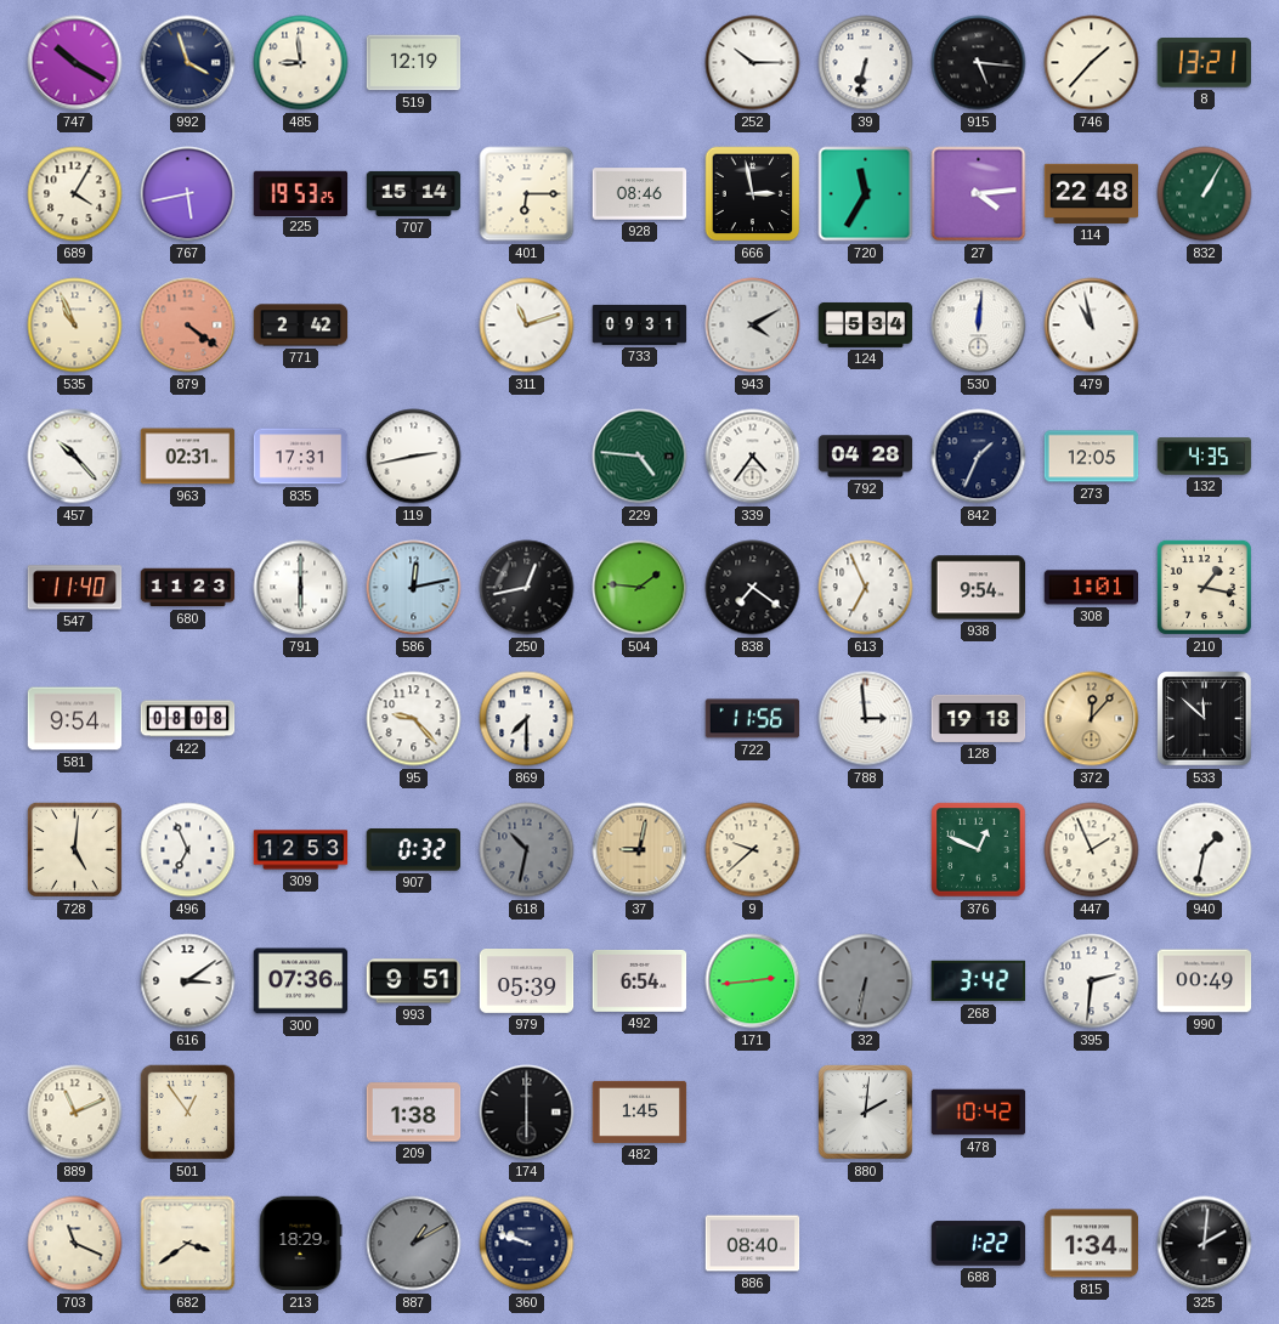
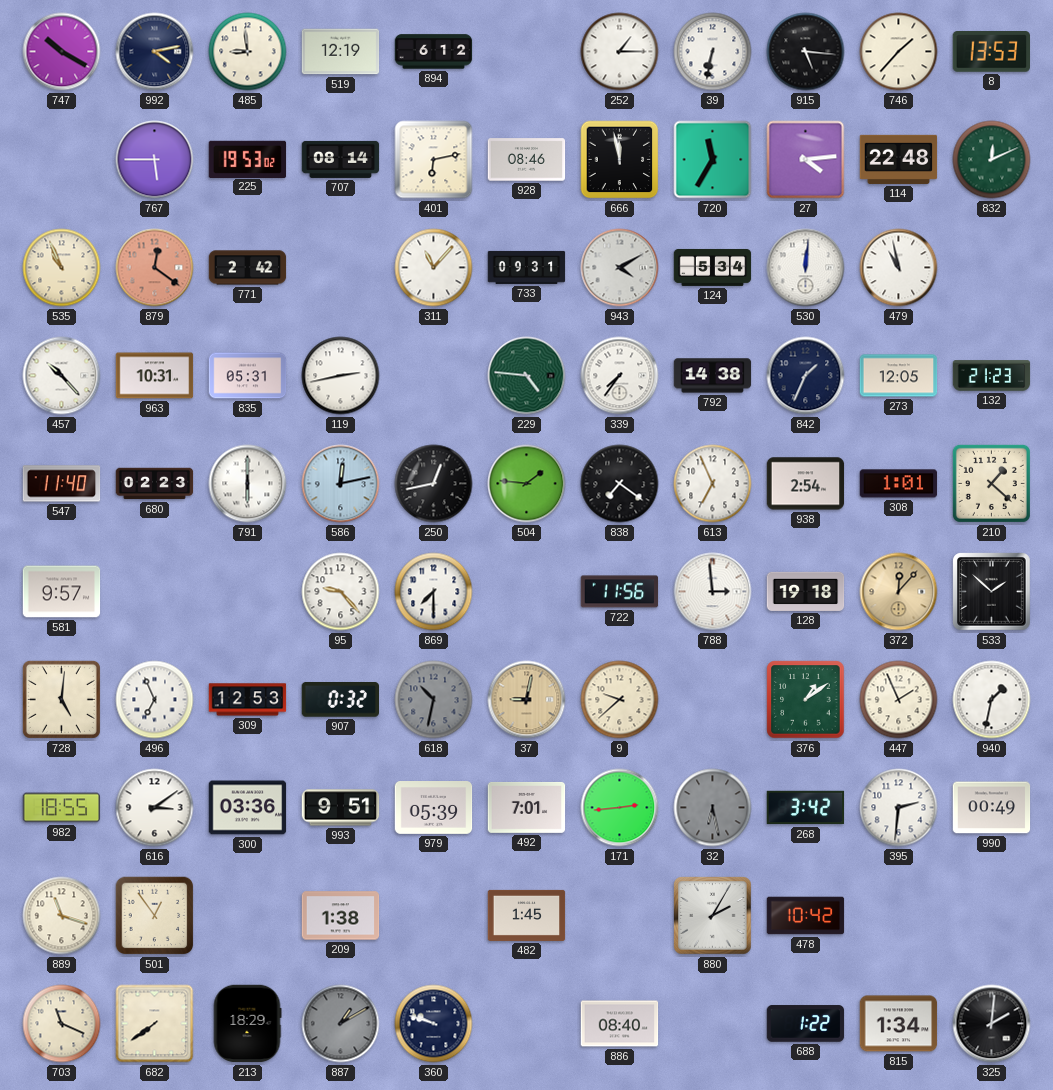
992: 3:57 -> 4:13
894: none -> 6:12
252: 10:15 -> 1:15
8: 13:21 -> 13:53
689: 4:05 -> none
767: 5:43 -> 5:45
225: 19:53:25 -> 19:53:02
707: 15:14 -> 08:14
401: 6:15 -> 6:13
666: 2:58 -> 11:58
832: 1:05 -> 12:11
879: 4:21 -> 12:21
311: 11:12 -> 11:07
963: 02:31 -> 10:31
835: 17:31 -> 05:31
339: 4:36 -> 7:36
792: 04:28 -> 14:38
132: 4:35 -> 21:23
680: 11:23 -> 02:23
938: 9:54 -> 2:54
210: 1:17 -> 1:22
581: 9:54 -> 9:57
422: 08:08 -> none
533: 11:52 -> 1:52
376: 12:49 -> 1:09
982: none -> 18:55
300: 07:36 -> 03:36
492: 6:54 -> 7:01
32: 6:32 -> 6:28
889: 11:11 -> 11:18
174: 6:00 -> none
880: 2:01 -> 2:05
682: 3:39 -> 7:39
